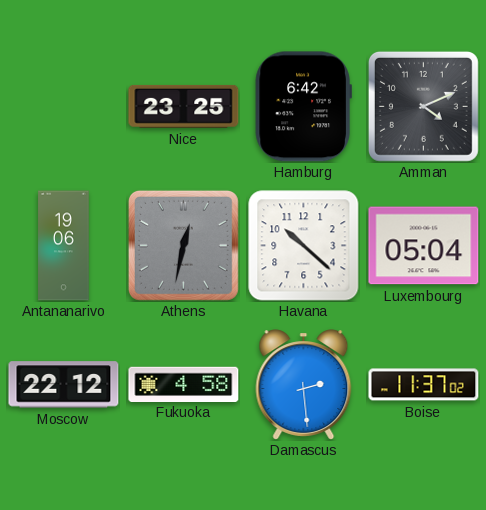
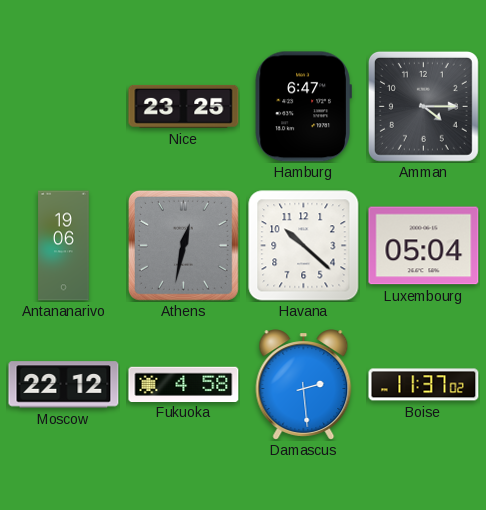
Hamburg: 6:42 -> 6:47
Amman: 4:11 -> 4:15
